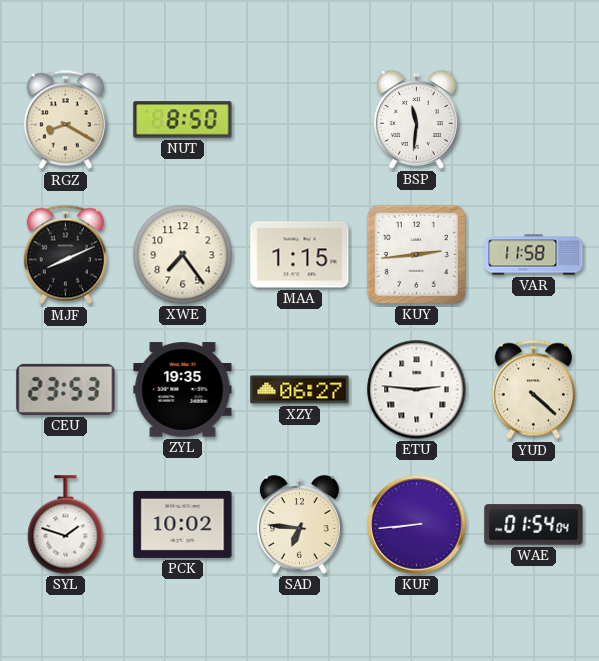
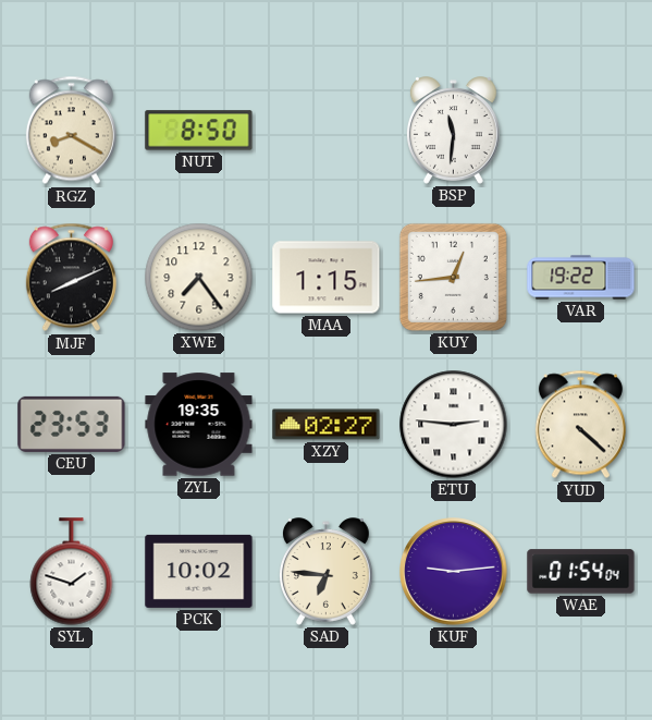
KUY: 2:44 -> 12:44
VAR: 11:58 -> 19:22
XZY: 06:27 -> 02:27
KUF: 8:44 -> 9:14
